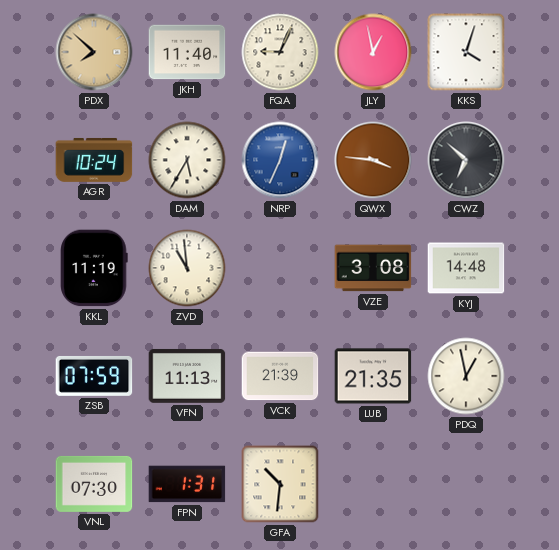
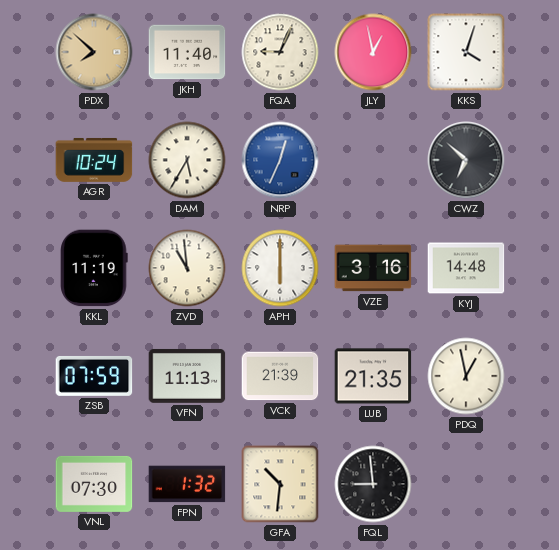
QWX: 3:46 -> none
APH: none -> 6:00
VZE: 3:08 -> 3:16
FPN: 1:31 -> 1:32
FQL: none -> 8:59
